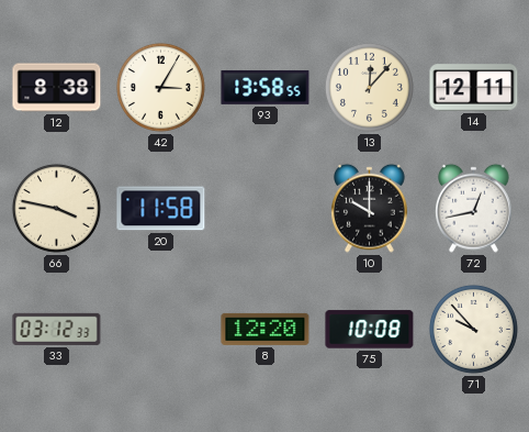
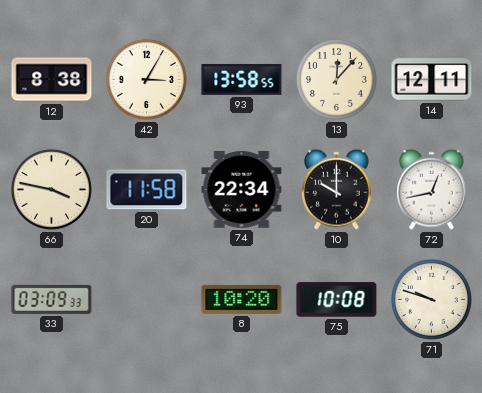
74: none -> 22:34
33: 03:12 -> 03:09
8: 12:20 -> 10:20
71: 9:53 -> 9:48
